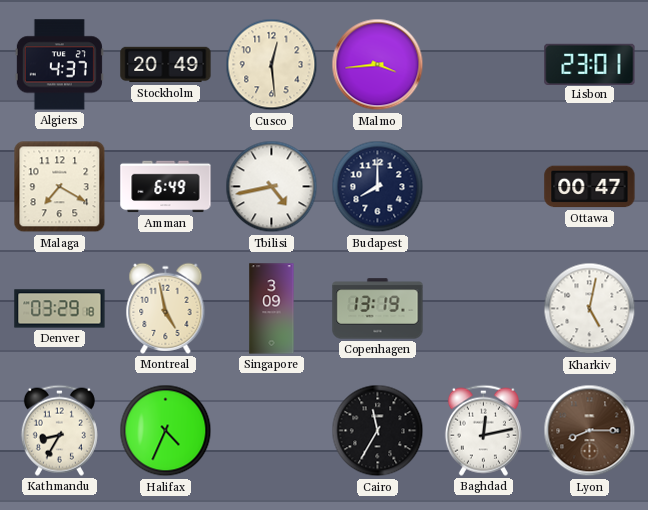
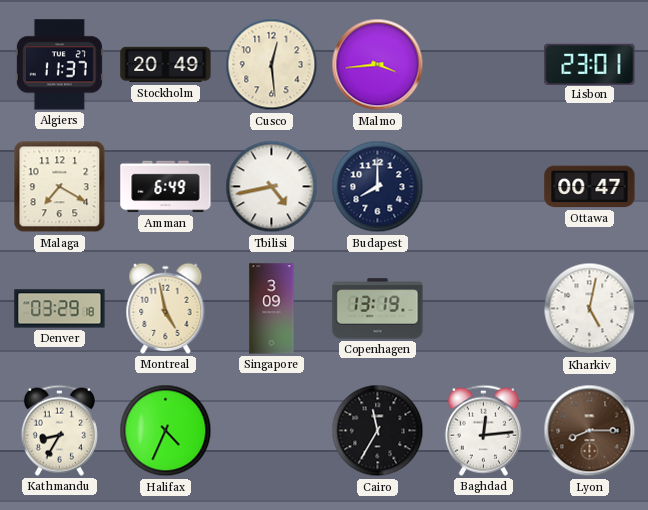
Algiers: 4:37 -> 11:37
Baghdad: 12:13 -> 12:14
